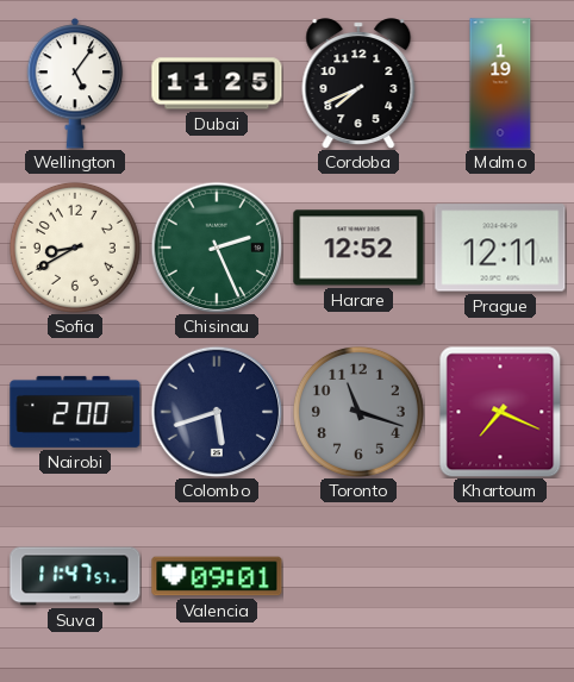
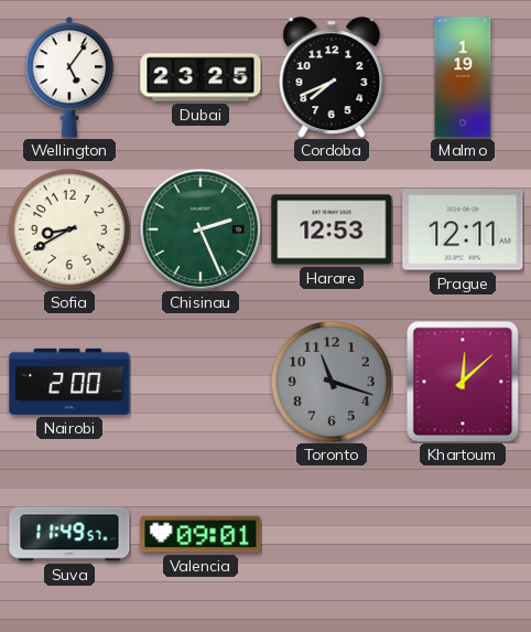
Dubai: 11:25 -> 23:25
Harare: 12:52 -> 12:53
Colombo: 5:42 -> none
Khartoum: 7:19 -> 12:08
Suva: 11:47 -> 11:49
